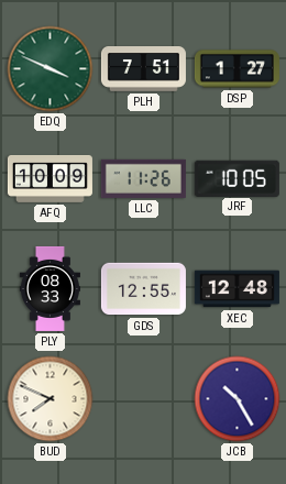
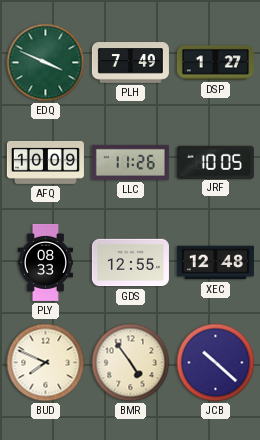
PLH: 7:51 -> 7:49
BMR: none -> 4:54
JCB: 10:25 -> 10:22
